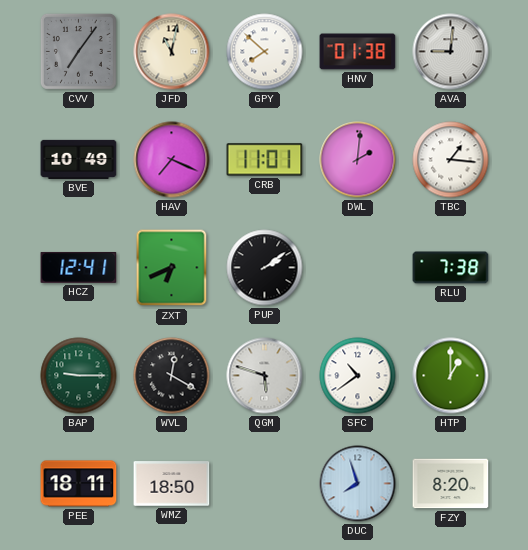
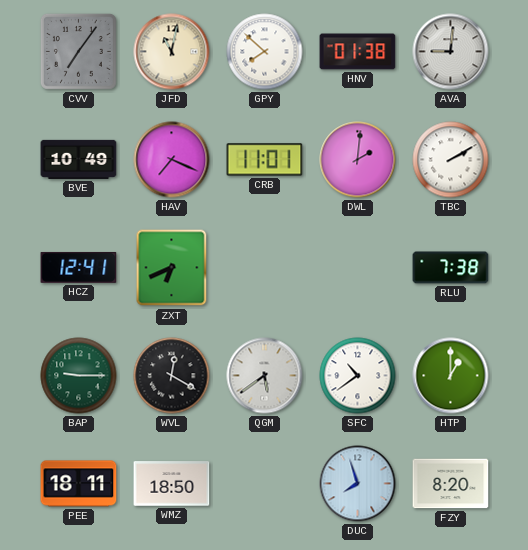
TBC: 1:16 -> 2:10
PUP: 2:09 -> none
QGM: 5:48 -> 5:39
